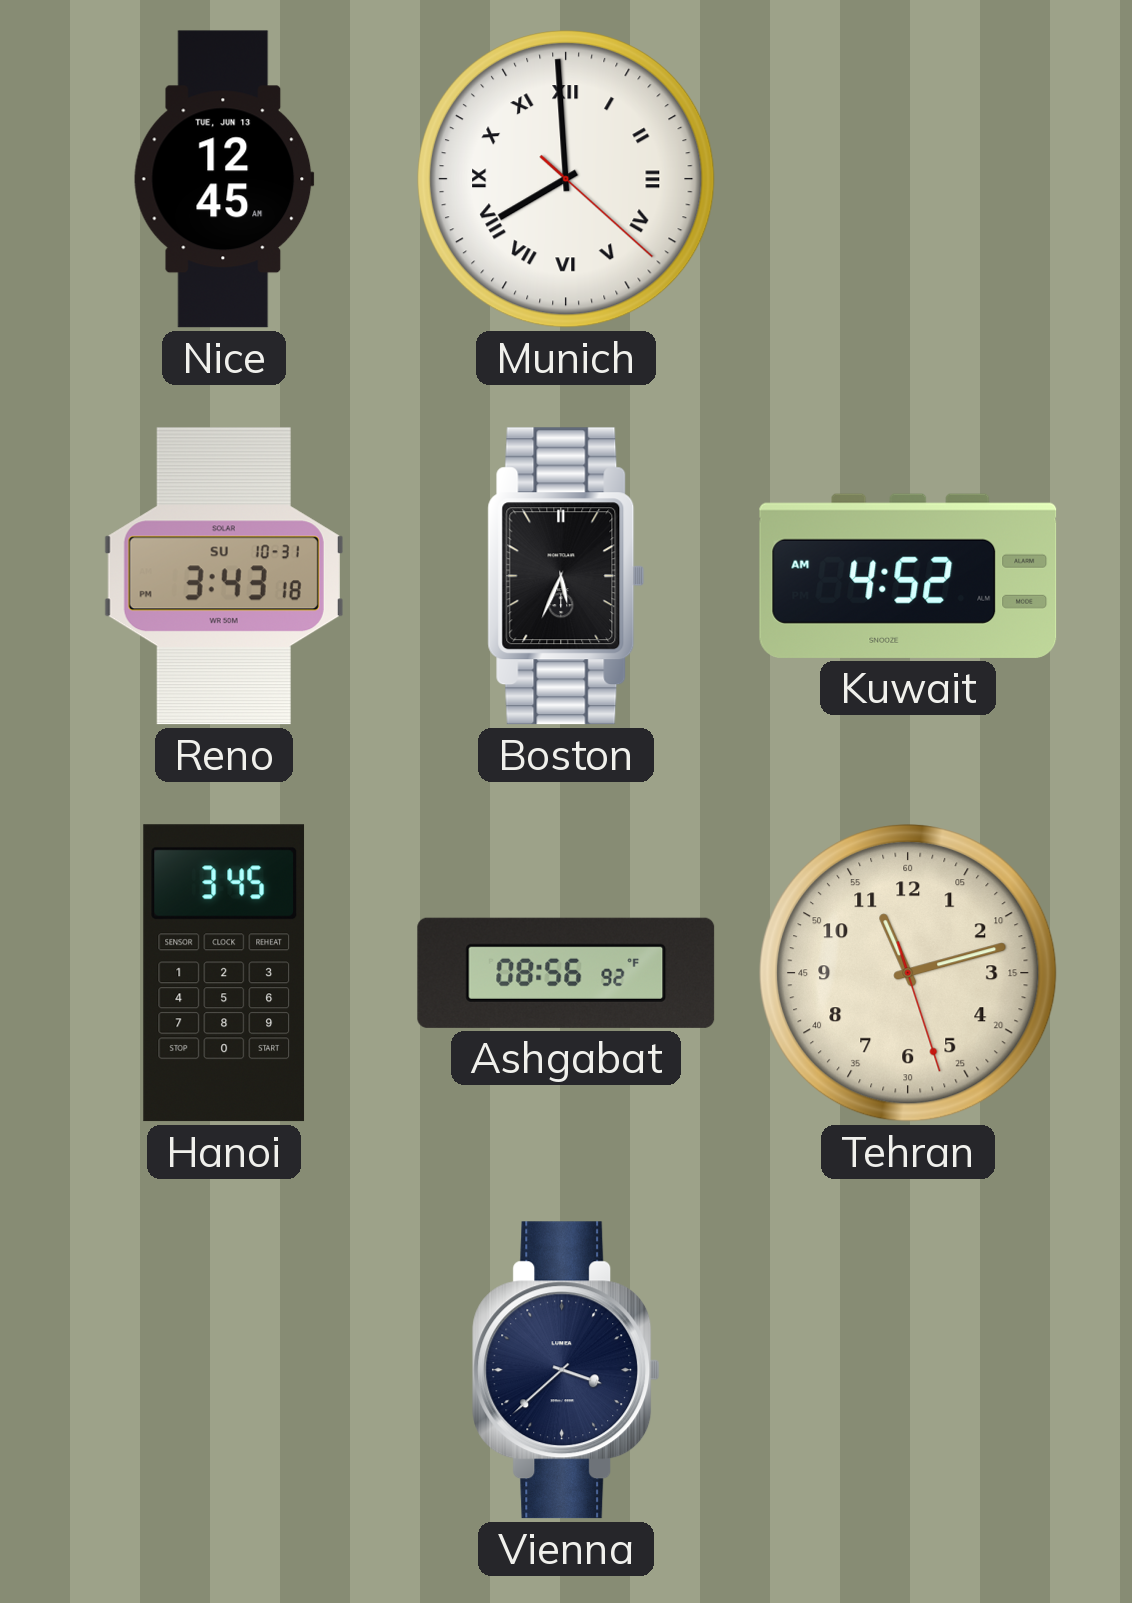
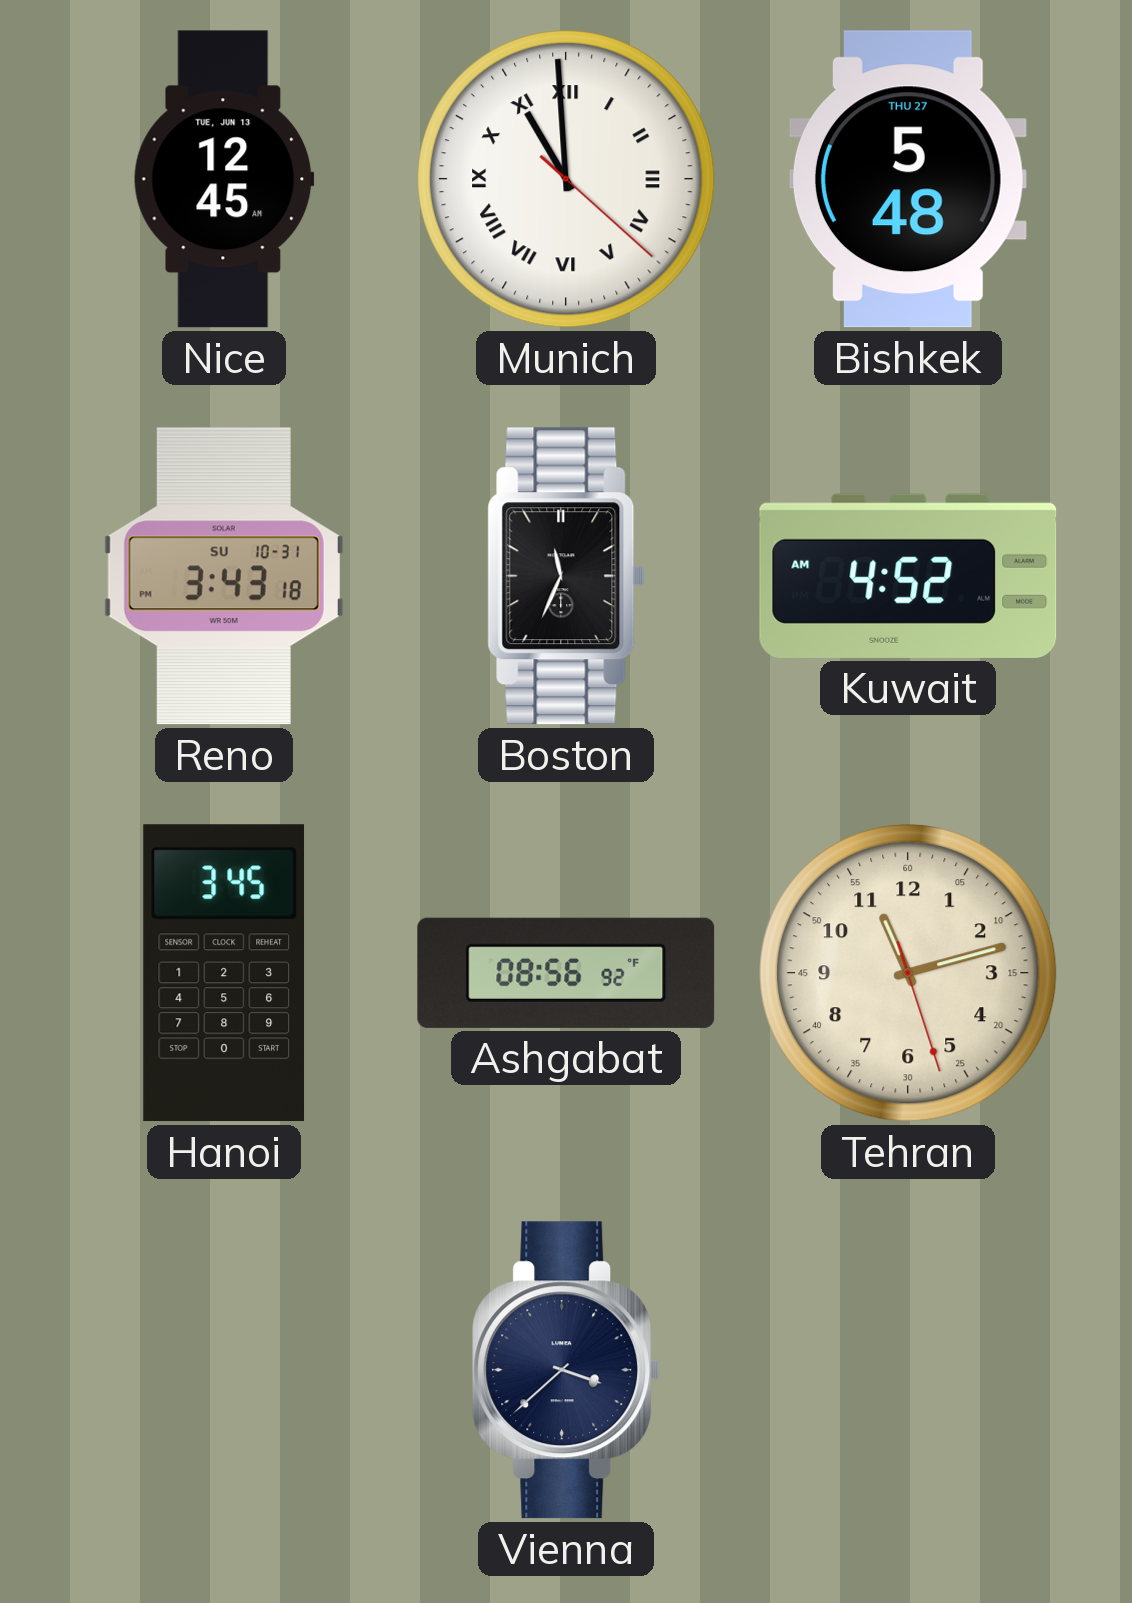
Munich: 7:59 -> 10:59
Bishkek: none -> 5:48
Boston: 5:34 -> 11:34
